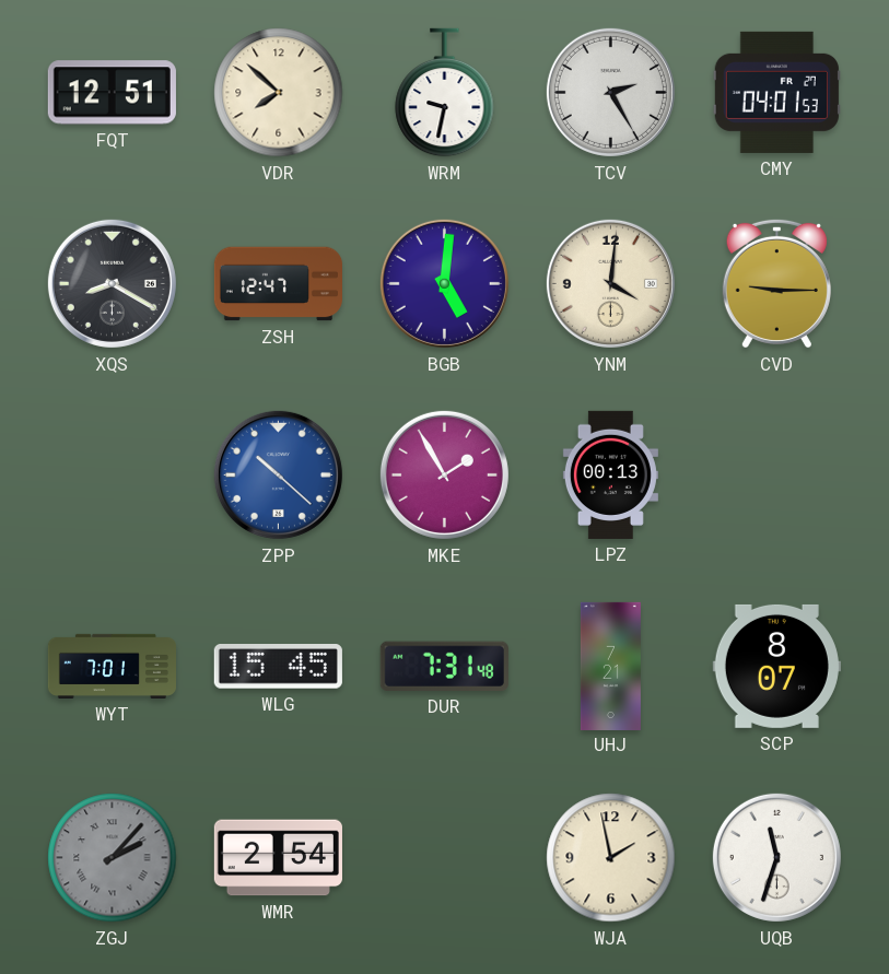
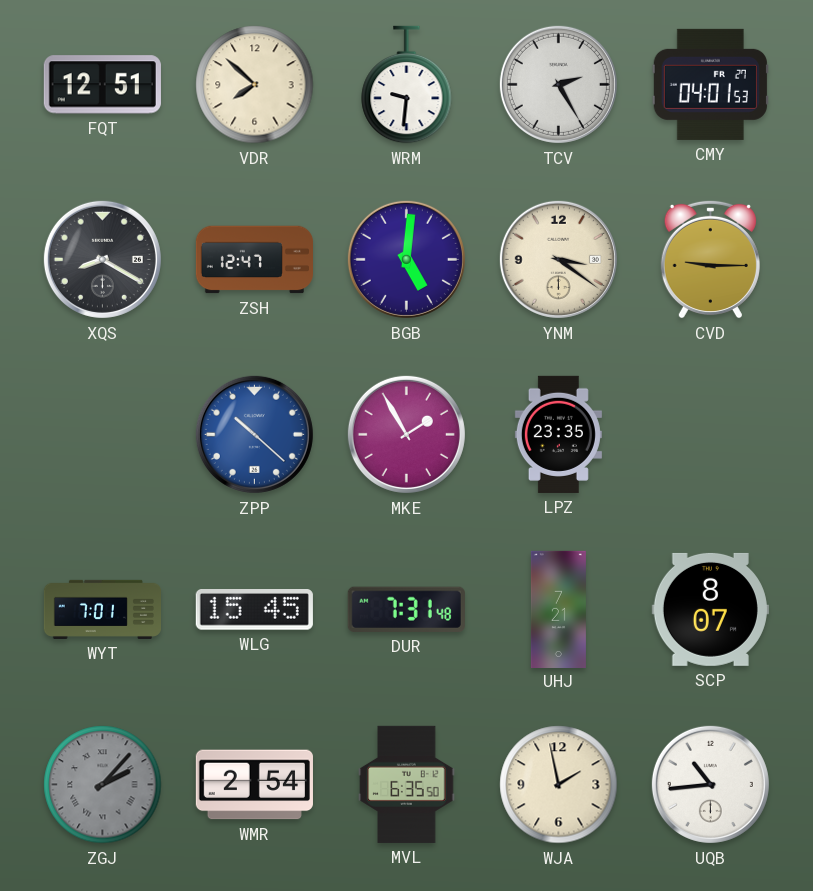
WRM: 9:32 -> 9:31
YNM: 4:01 -> 3:21
LPZ: 00:13 -> 23:35
MVL: none -> 6:35
UQB: 11:33 -> 10:44
